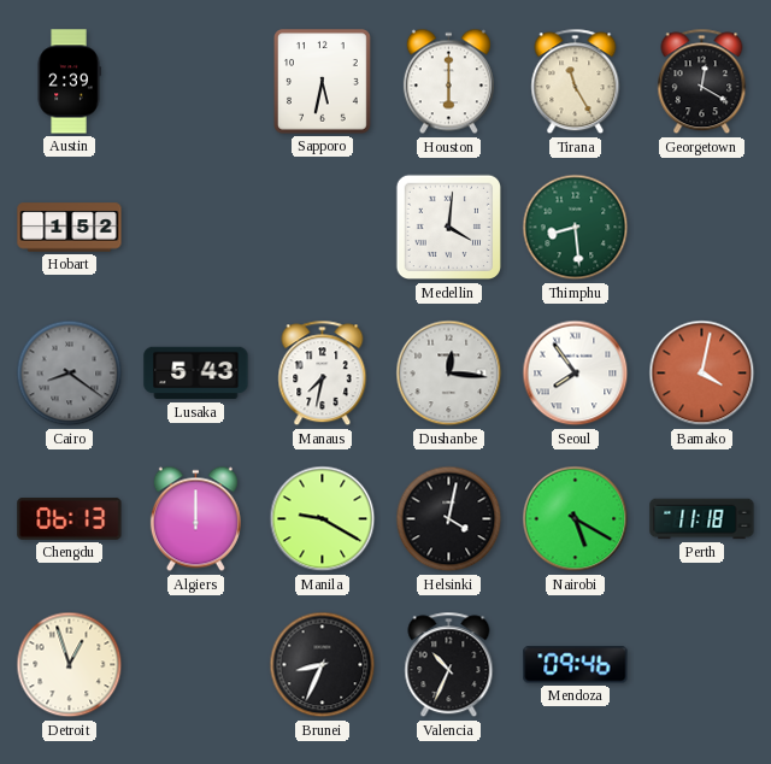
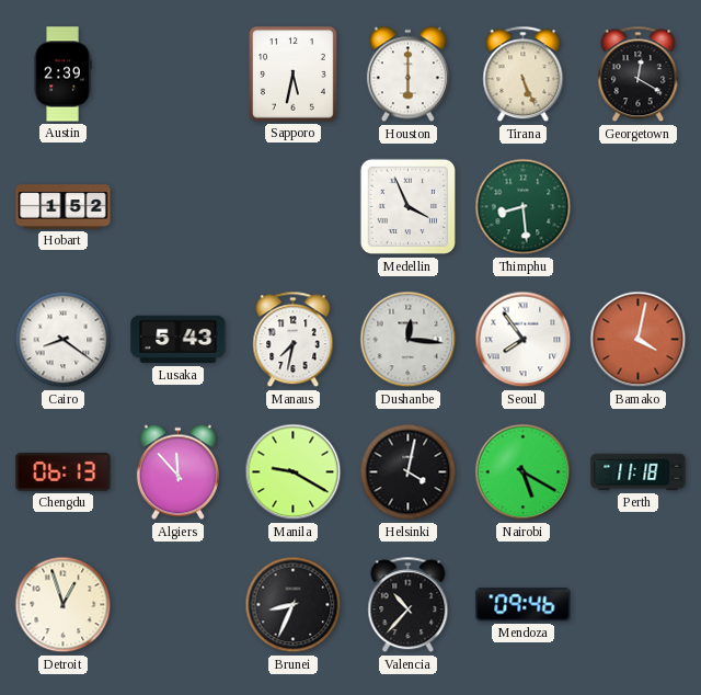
Tirana: 11:25 -> 5:26
Medellin: 4:01 -> 3:56
Cairo dial: grey -> white
Algiers: 12:00 -> 11:53
Valencia: 10:34 -> 10:37
